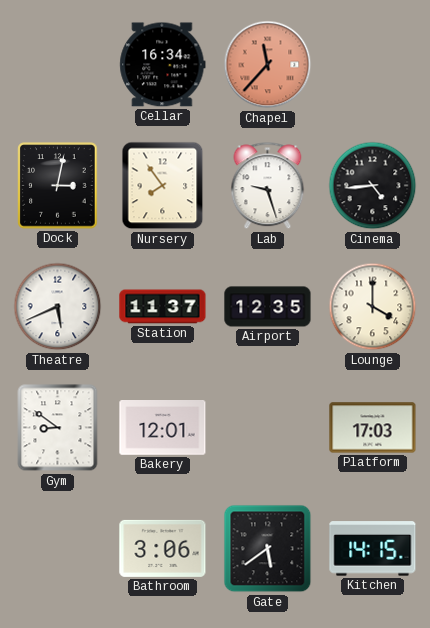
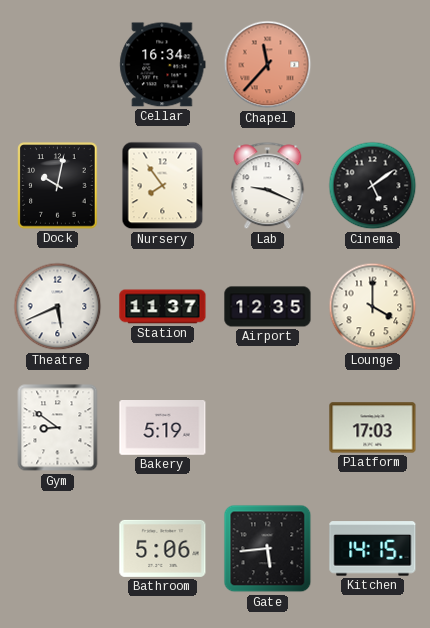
Dock: 3:02 -> 10:02
Lab: 9:27 -> 9:19
Cinema: 4:44 -> 5:09
Bakery: 12:01 -> 5:19
Bathroom: 3:06 -> 5:06
Gate: 5:39 -> 5:44
